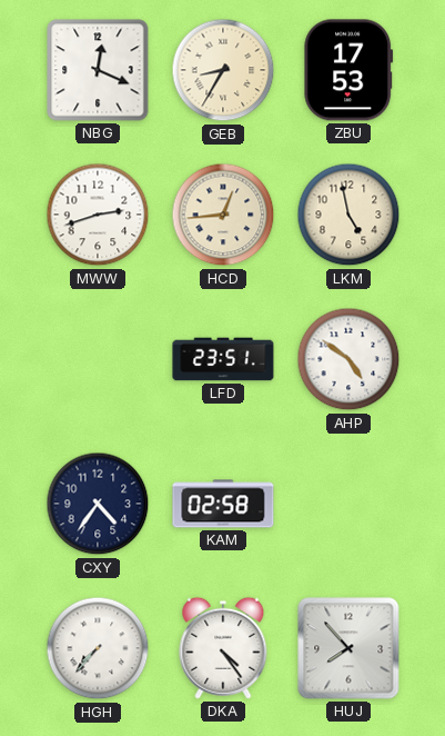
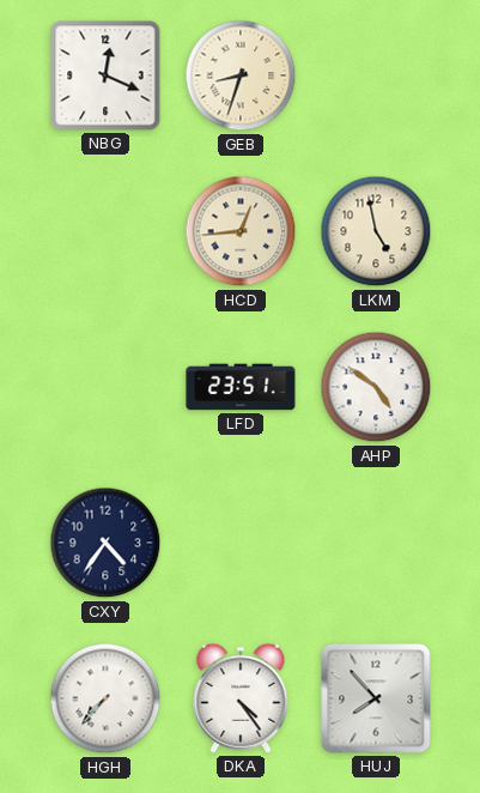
GEB: 8:35 -> 8:33
ZBU: 17:53 -> none
MWW: 2:42 -> none
KAM: 02:58 -> none
